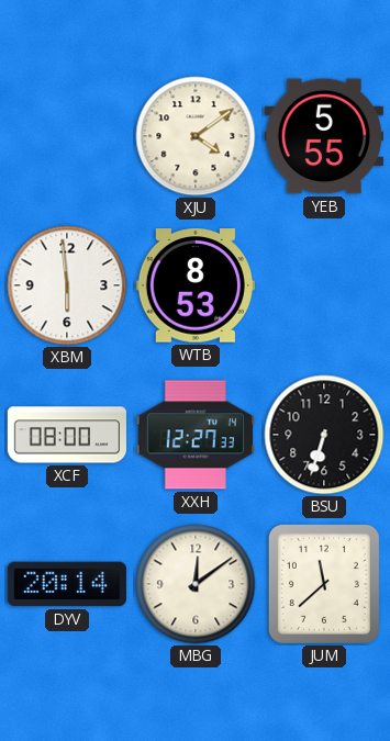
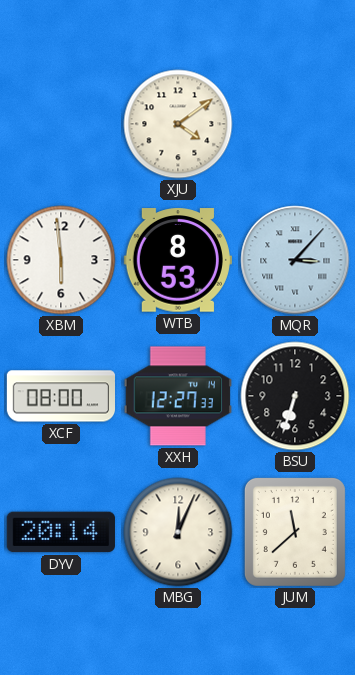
YEB: 5:55 -> none
MQR: none -> 3:07
MBG: 12:09 -> 12:04
